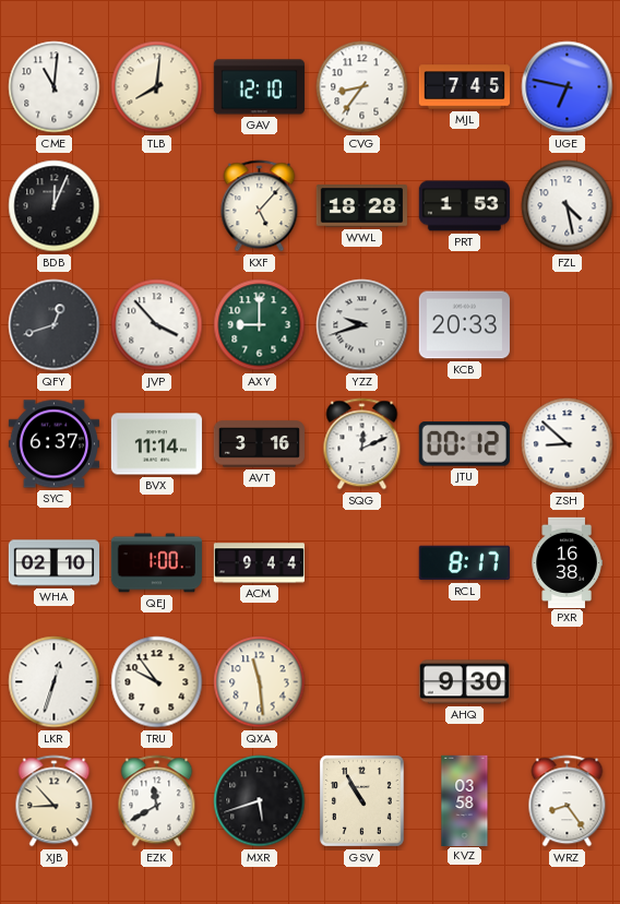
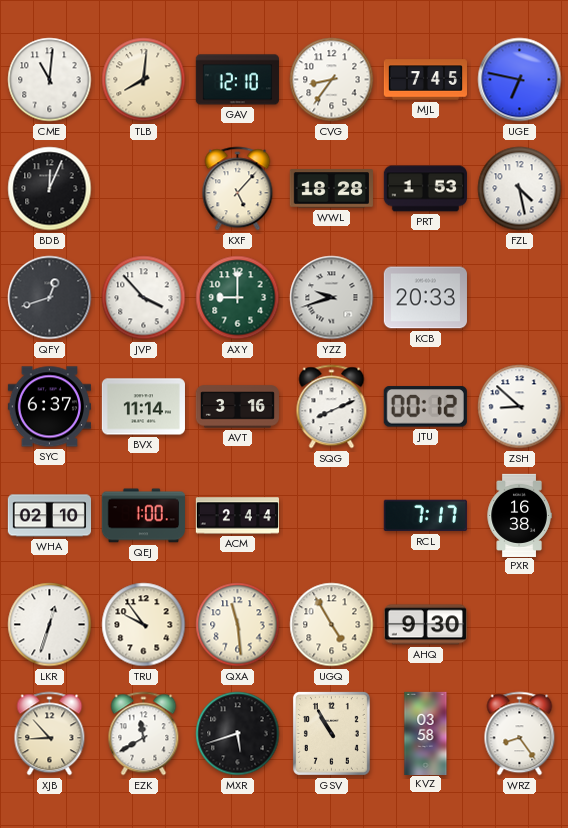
SQG: 12:11 -> 8:11
ACM: 9:44 -> 2:44
RCL: 8:17 -> 7:17
UGQ: none -> 4:55
